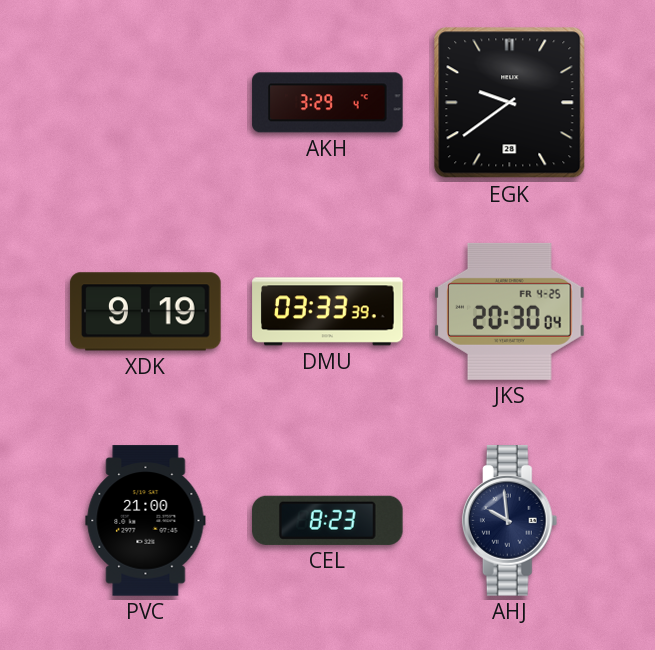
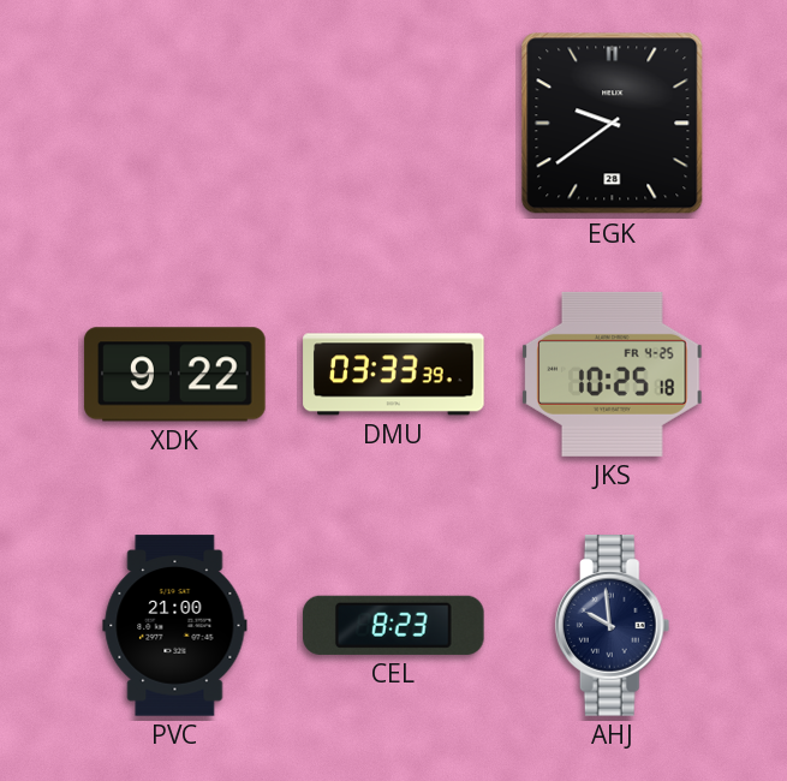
AKH: 3:29 -> none
XDK: 9:19 -> 9:22
JKS: 20:30 -> 10:25
